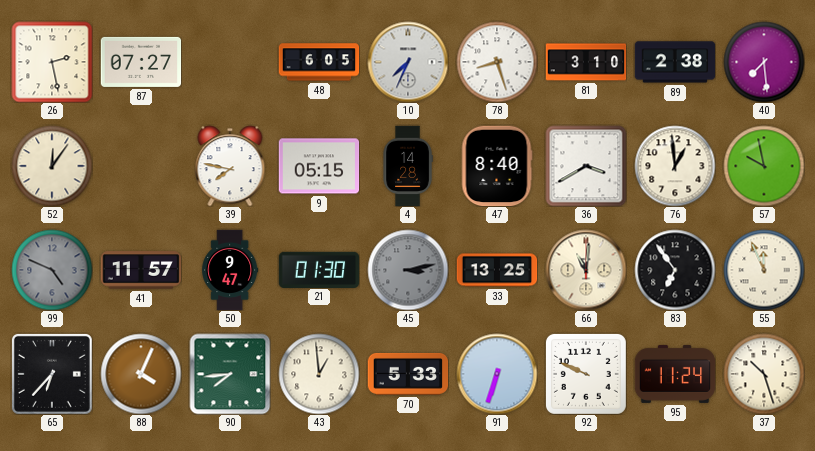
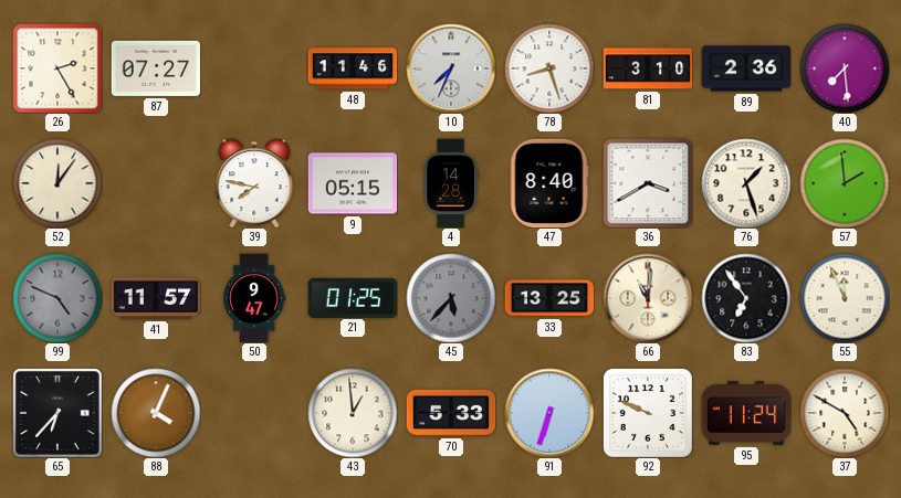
26: 2:28 -> 2:25
48: 6:05 -> 11:46
89: 2:38 -> 2:36
76: 12:59 -> 1:27
57: 9:58 -> 1:59
21: 01:30 -> 01:25
45: 3:13 -> 5:37
90: 7:44 -> none
37: 10:27 -> 4:50
